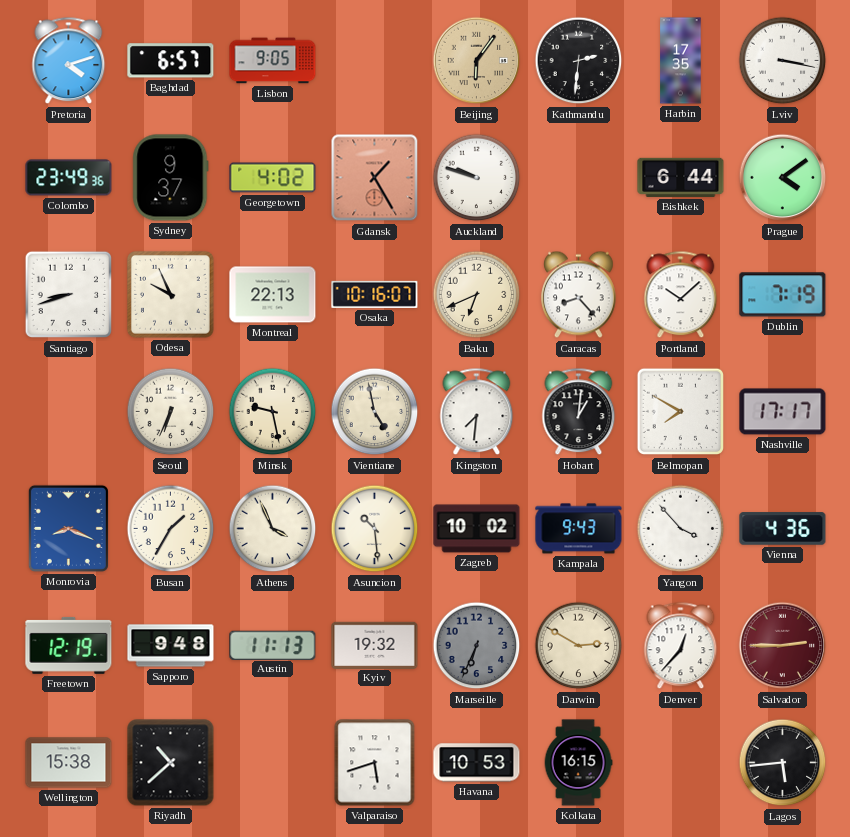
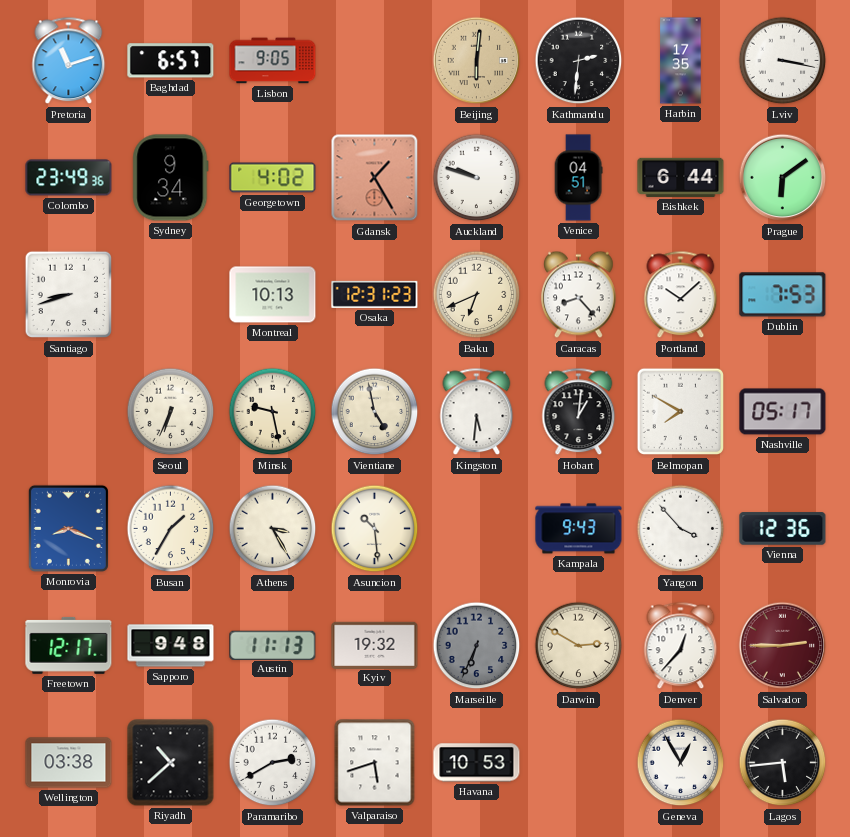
Pretoria: 4:12 -> 11:12
Beijing: 6:06 -> 6:01
Sydney: 9:37 -> 9:34
Venice: none -> 04:51
Prague: 4:09 -> 6:09
Odesa: 9:56 -> none
Montreal: 22:13 -> 10:13
Osaka: 10:16 -> 12:31
Dublin: 7:19 -> 7:53
Kingston: 7:31 -> 5:31
Nashville: 17:17 -> 05:17
Athens: 3:56 -> 3:25
Zagreb: 10:02 -> none
Vienna: 4:36 -> 12:36
Freetown: 12:19 -> 12:17
Wellington: 15:38 -> 03:38
Paramaribo: none -> 2:40
Kolkata: 16:15 -> none
Geneva: none -> 12:55
